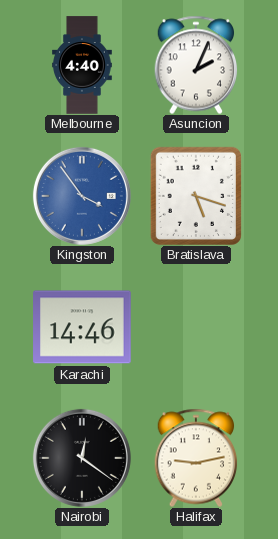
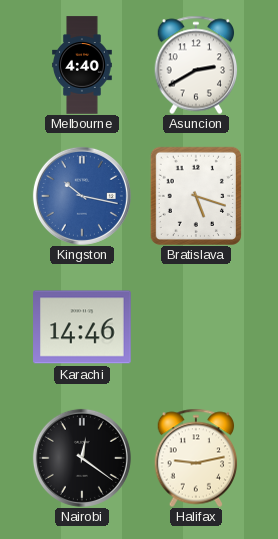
Asuncion: 2:04 -> 2:40
Kingston: 3:54 -> 10:17
